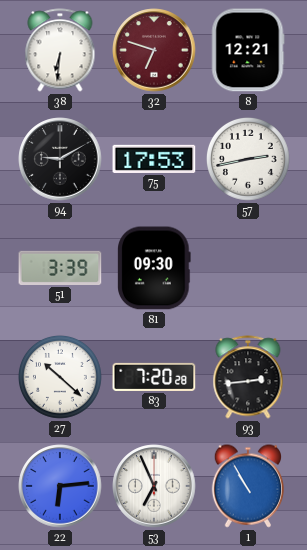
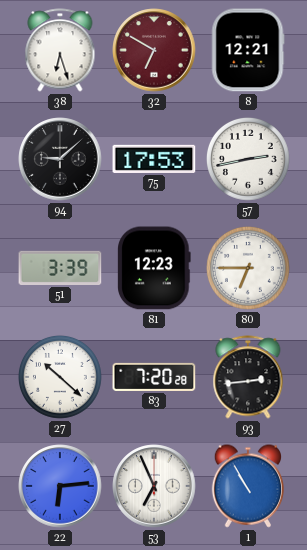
38: 6:31 -> 6:27
32: 6:48 -> 6:50
94: 9:10 -> 9:08
81: 09:30 -> 12:23
80: none -> 6:45
